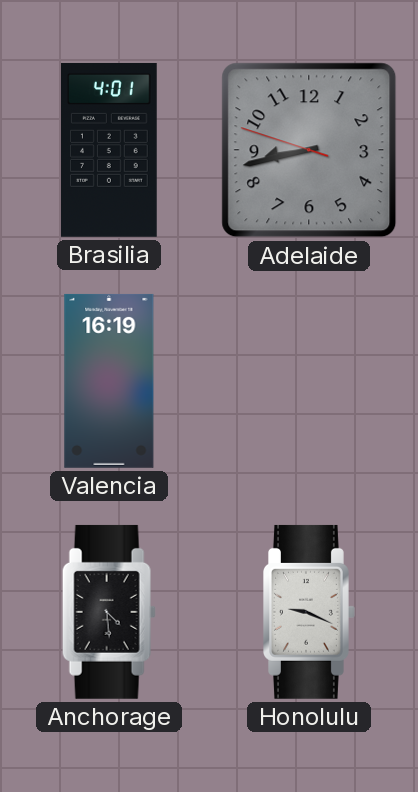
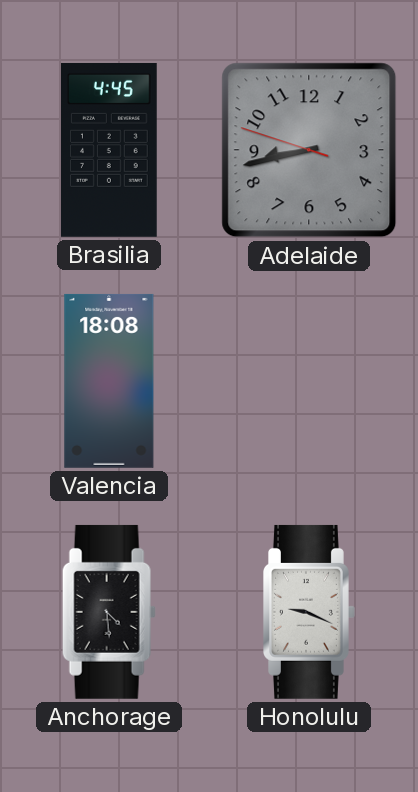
Brasilia: 4:01 -> 4:45
Valencia: 16:19 -> 18:08
